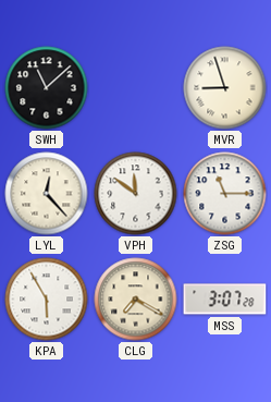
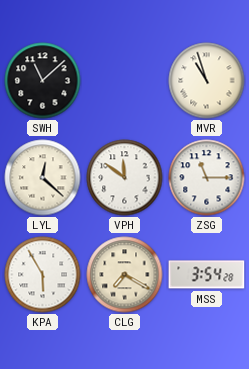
MVR: 8:57 -> 10:57
LYL: 12:23 -> 12:22
MSS: 3:07 -> 3:54
